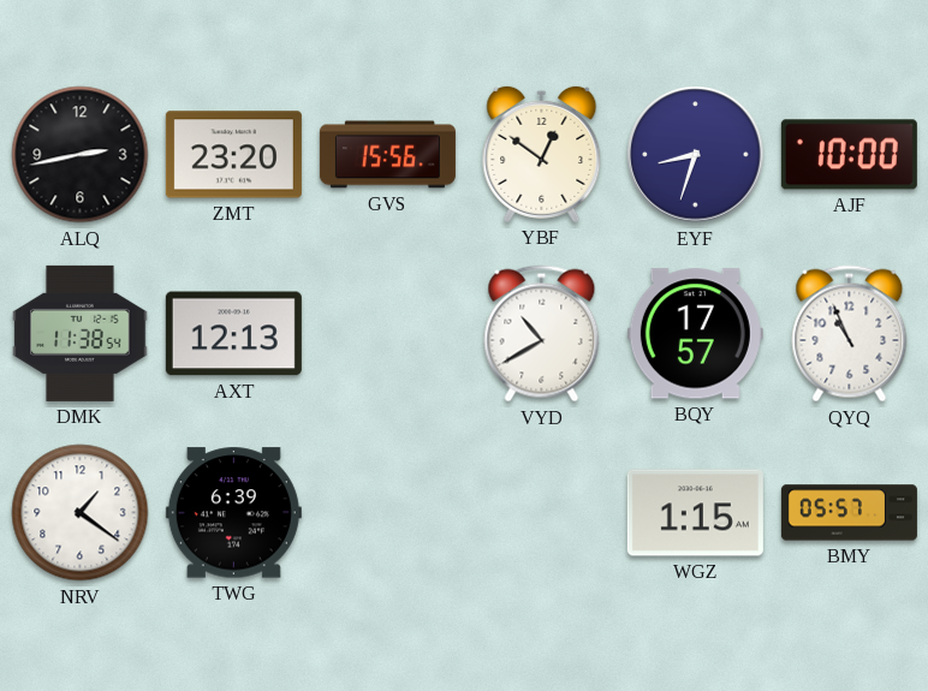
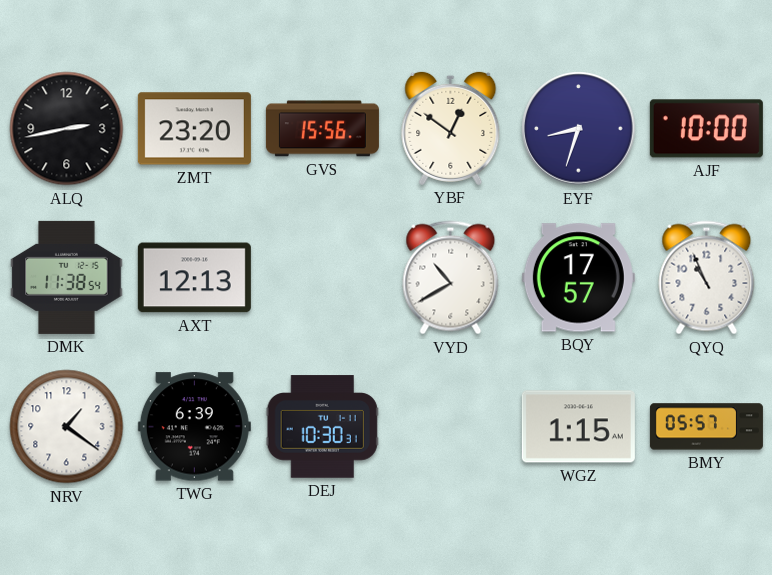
DEJ: none -> 10:30
